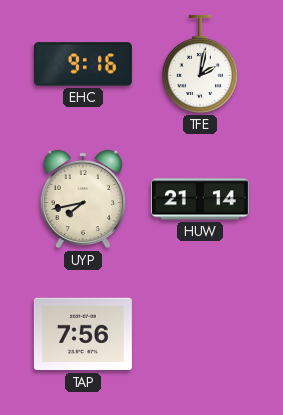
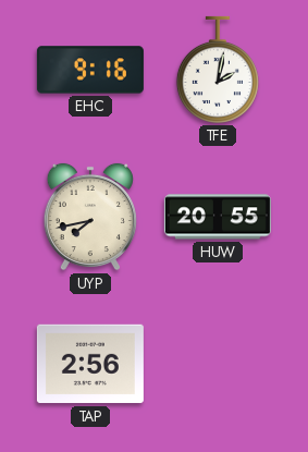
HUW: 21:14 -> 20:55
TAP: 7:56 -> 2:56
